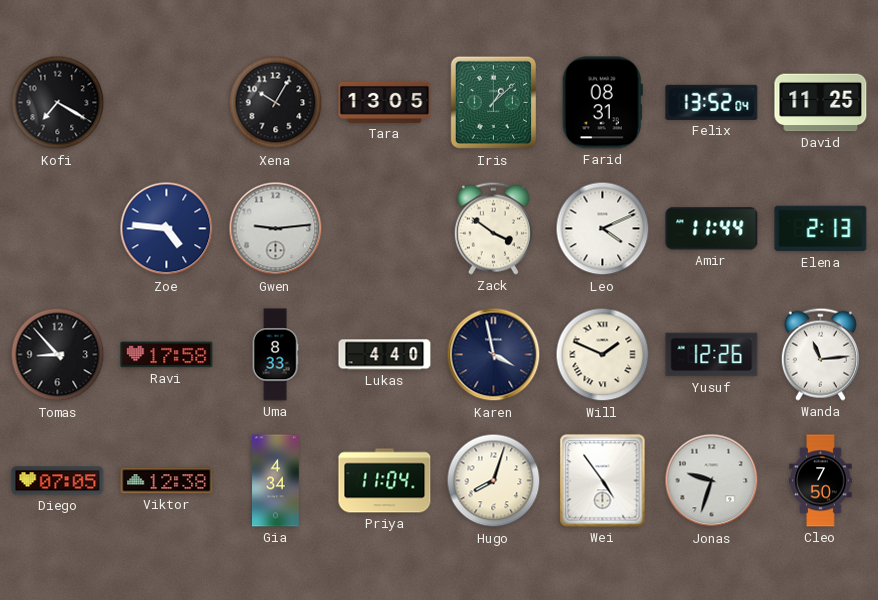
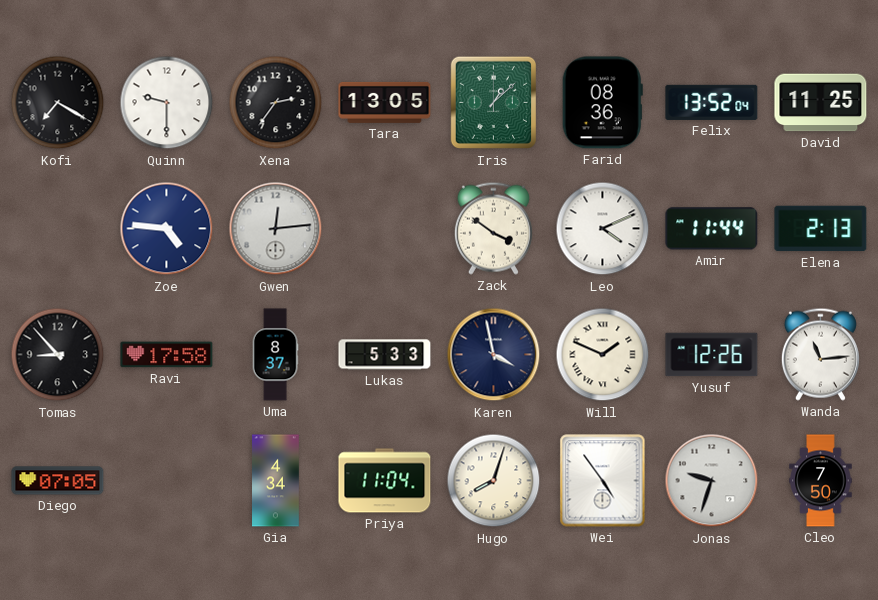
Quinn: none -> 9:30
Xena: 10:05 -> 2:36
Farid: 08:31 -> 08:36
Gwen: 9:14 -> 12:14
Uma: 8:33 -> 8:37
Lukas: 4:40 -> 5:33
Viktor: 12:38 -> none
